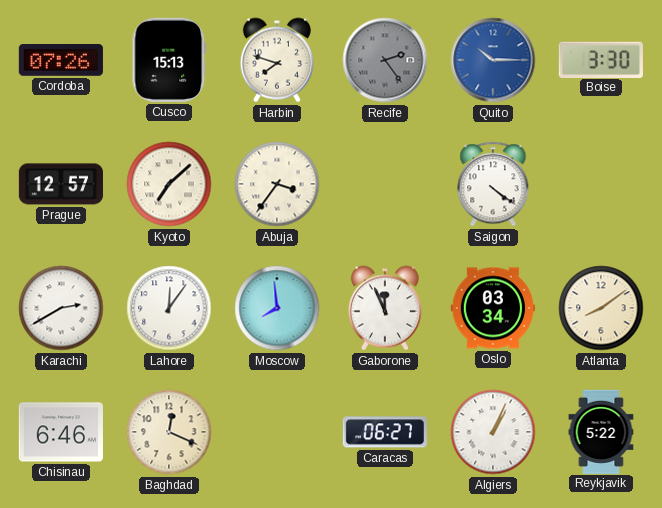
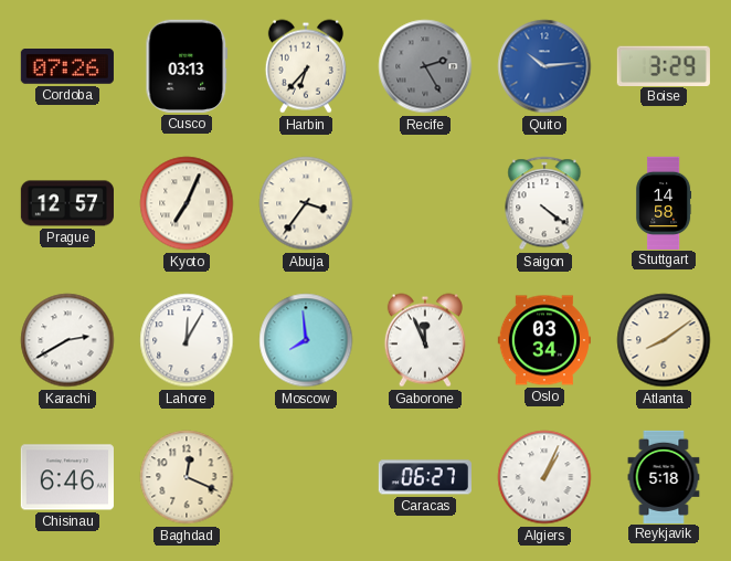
Cusco: 15:13 -> 03:13
Harbin: 7:48 -> 6:37
Recife: 2:24 -> 2:25
Quito: 10:15 -> 10:14
Boise: 3:30 -> 3:29
Kyoto: 7:08 -> 7:04
Stuttgart: none -> 14:58
Lahore: 12:06 -> 12:05
Reykjavik: 5:22 -> 5:18
